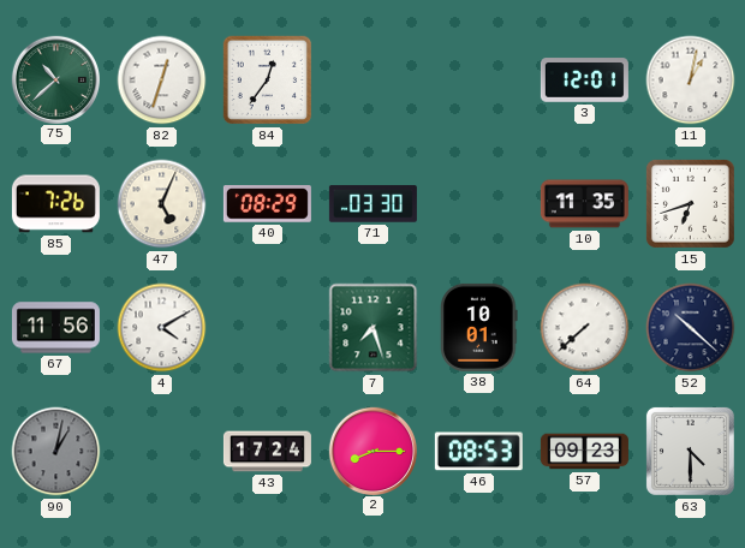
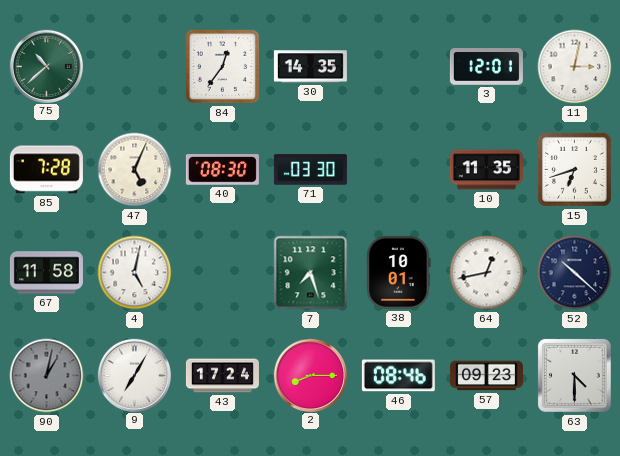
82: 12:33 -> none
30: none -> 14:35
11: 1:02 -> 3:02
85: 7:26 -> 7:28
40: 08:29 -> 08:30
67: 11:56 -> 11:58
4: 4:10 -> 5:02
64: 7:38 -> 12:43
9: none -> 7:05
46: 08:53 -> 08:46
